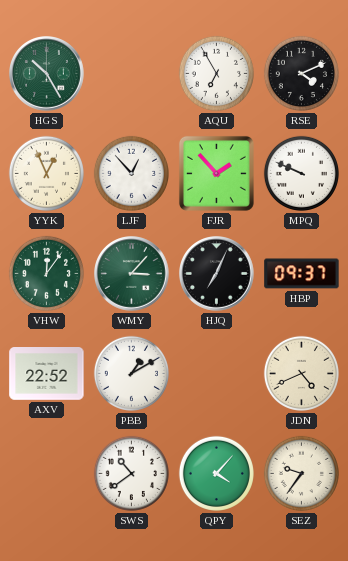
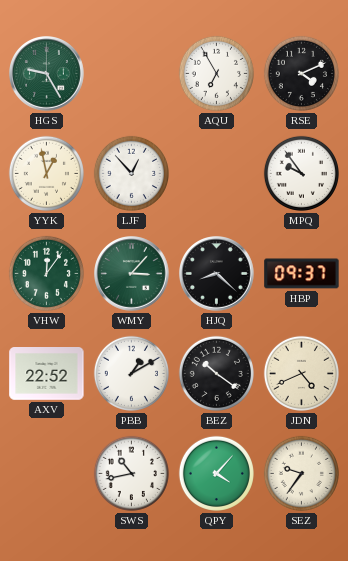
HGS: 10:25 -> 9:25
YYK: 12:56 -> 12:58
FJR: 1:53 -> none
MPQ: 9:49 -> 9:54
HJQ: 7:04 -> 8:22
BEZ: none -> 10:21
SWS: 10:39 -> 10:43
